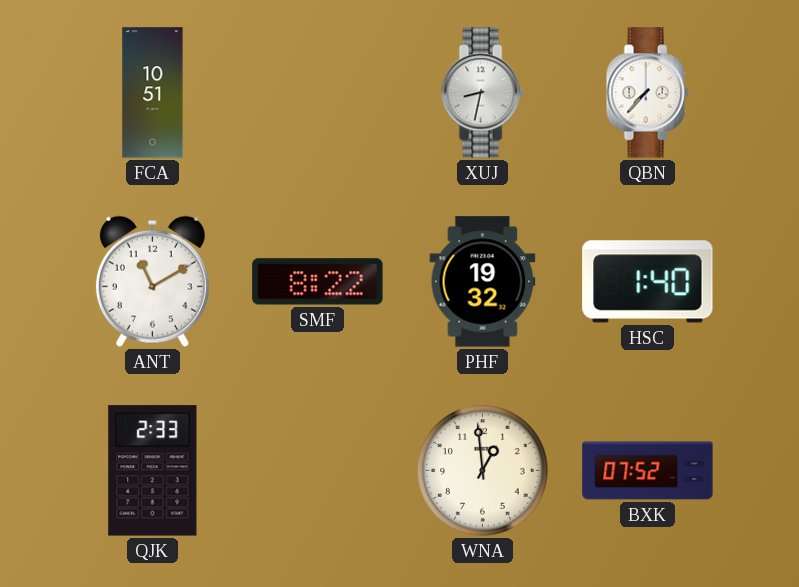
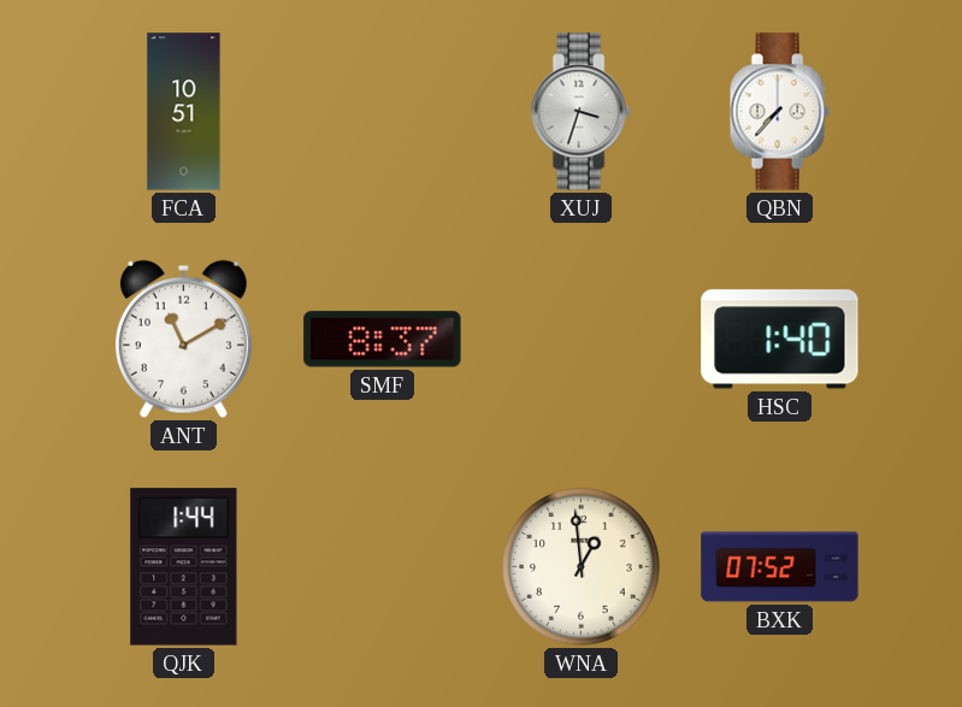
XUJ: 8:32 -> 3:33
SMF: 8:22 -> 8:37
PHF: 19:32 -> none
QJK: 2:33 -> 1:44
